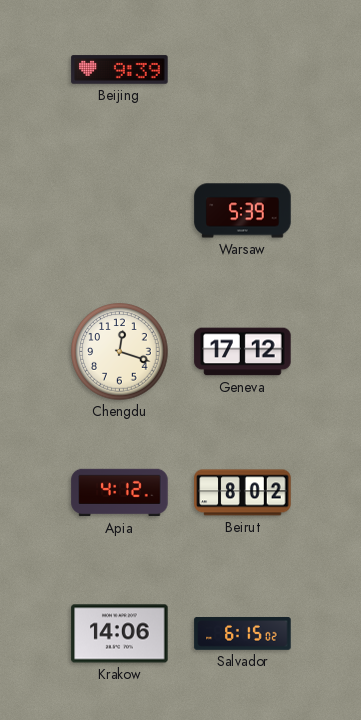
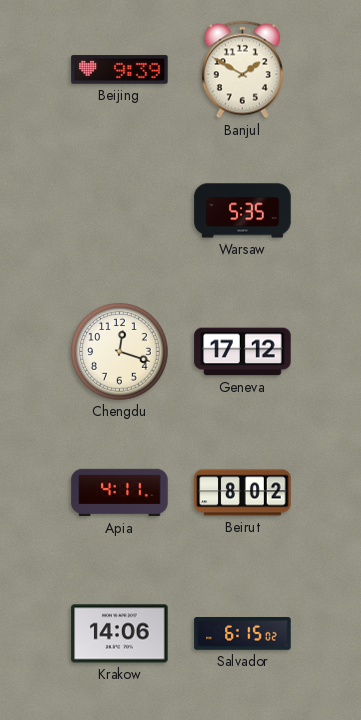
Banjul: none -> 1:50
Warsaw: 5:39 -> 5:35
Apia: 4:12 -> 4:11
